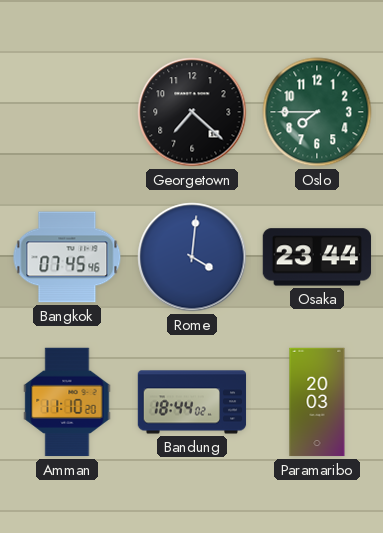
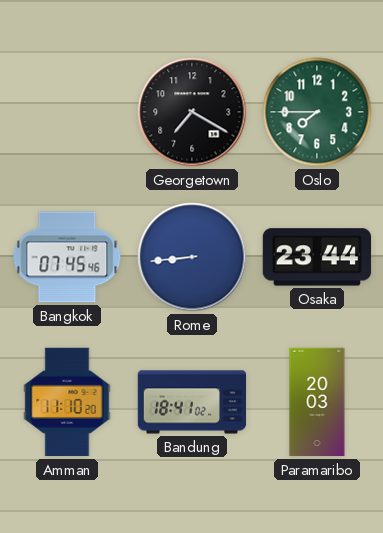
Georgetown: 7:22 -> 7:20
Rome: 4:01 -> 8:44
Bandung: 18:44 -> 18:41
